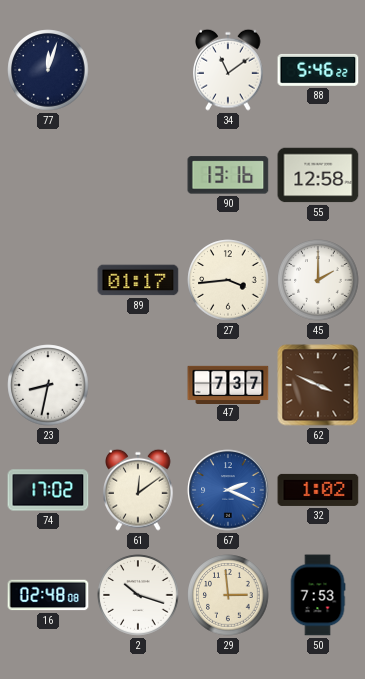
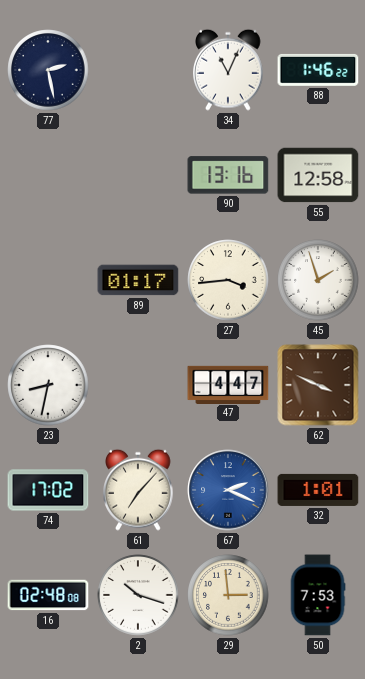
77: 12:03 -> 2:28
34: 11:09 -> 11:04
88: 5:46 -> 1:46
45: 2:00 -> 1:57
47: 7:37 -> 4:47
61: 12:09 -> 7:07
32: 1:02 -> 1:01
